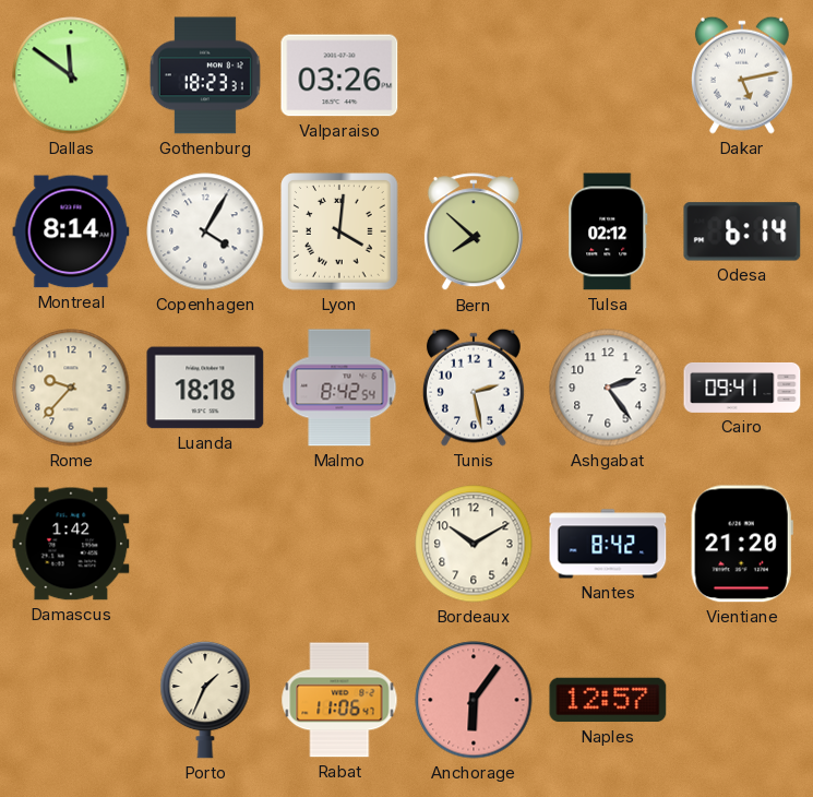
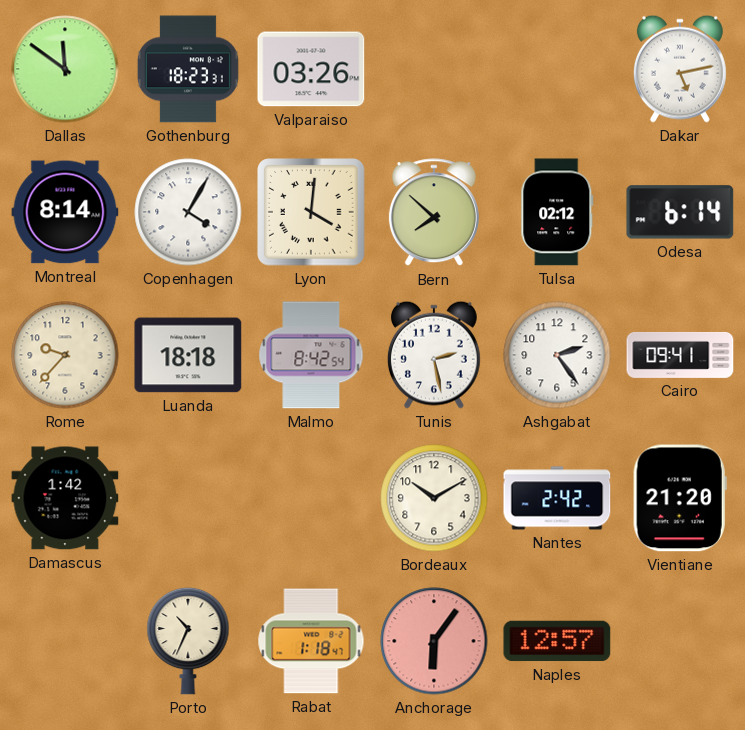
Nantes: 8:42 -> 2:42
Porto: 1:34 -> 10:34
Rabat: 11:06 -> 1:18
